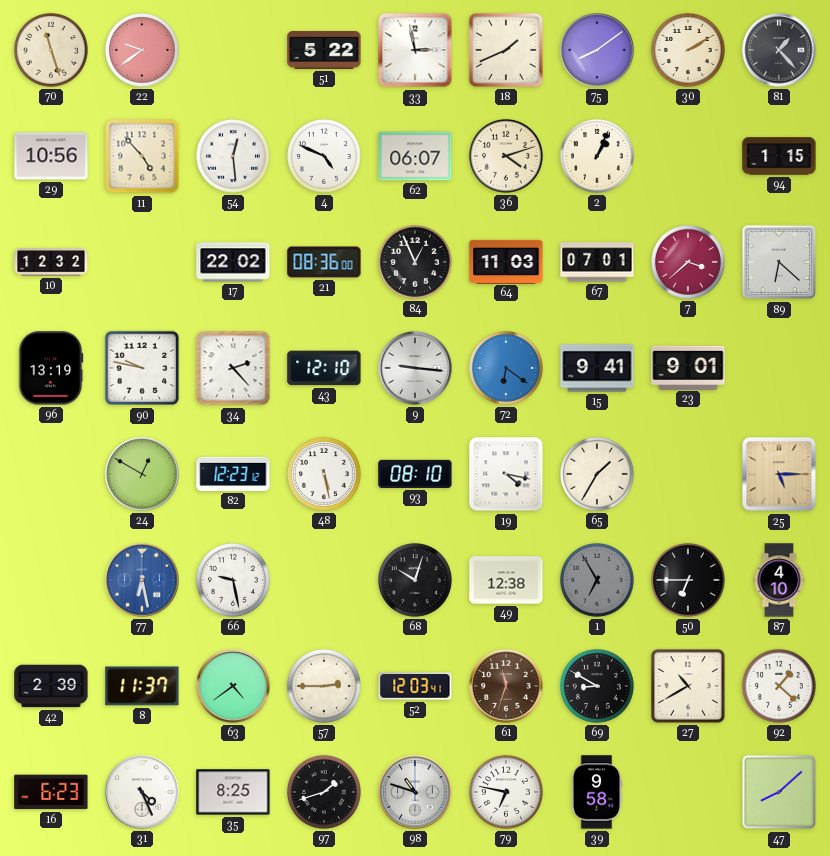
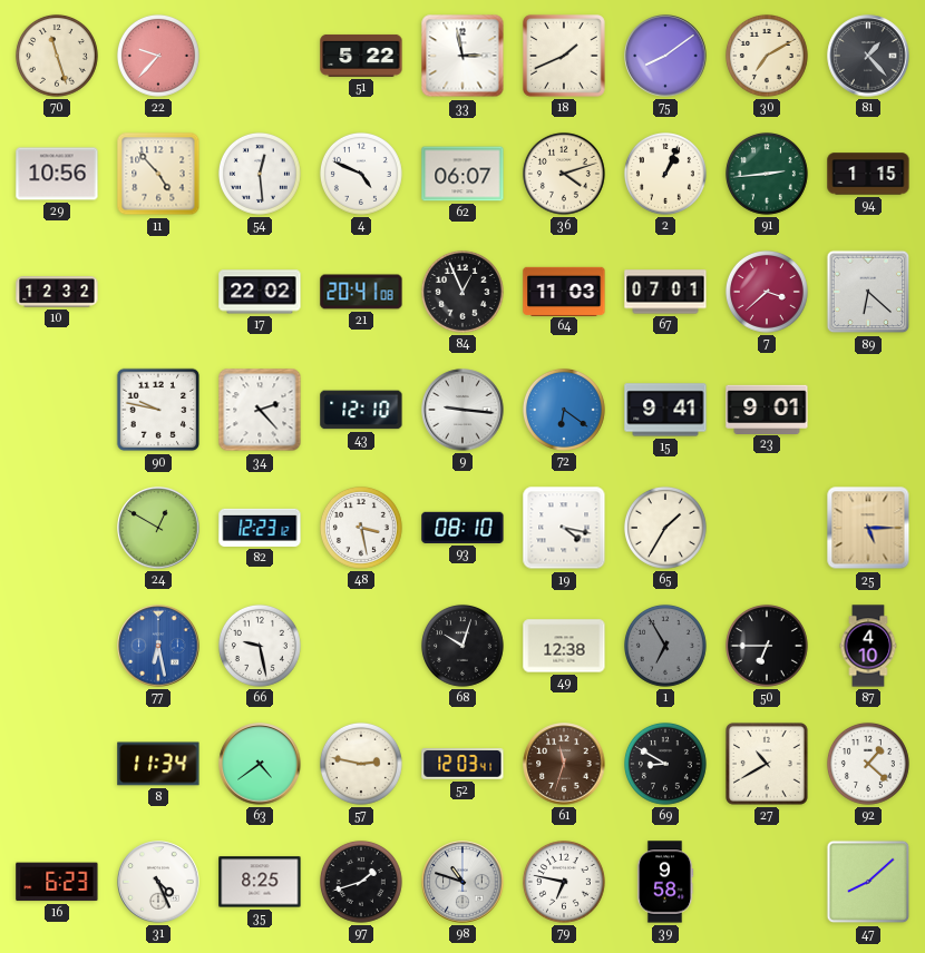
22: 9:39 -> 9:37
30: 2:10 -> 7:10
91: none -> 2:44
21: 08:36 -> 20:41
96: 13:19 -> none
48: 5:28 -> 3:28
42: 2:39 -> none
8: 11:37 -> 11:34
57: 2:45 -> 2:47
